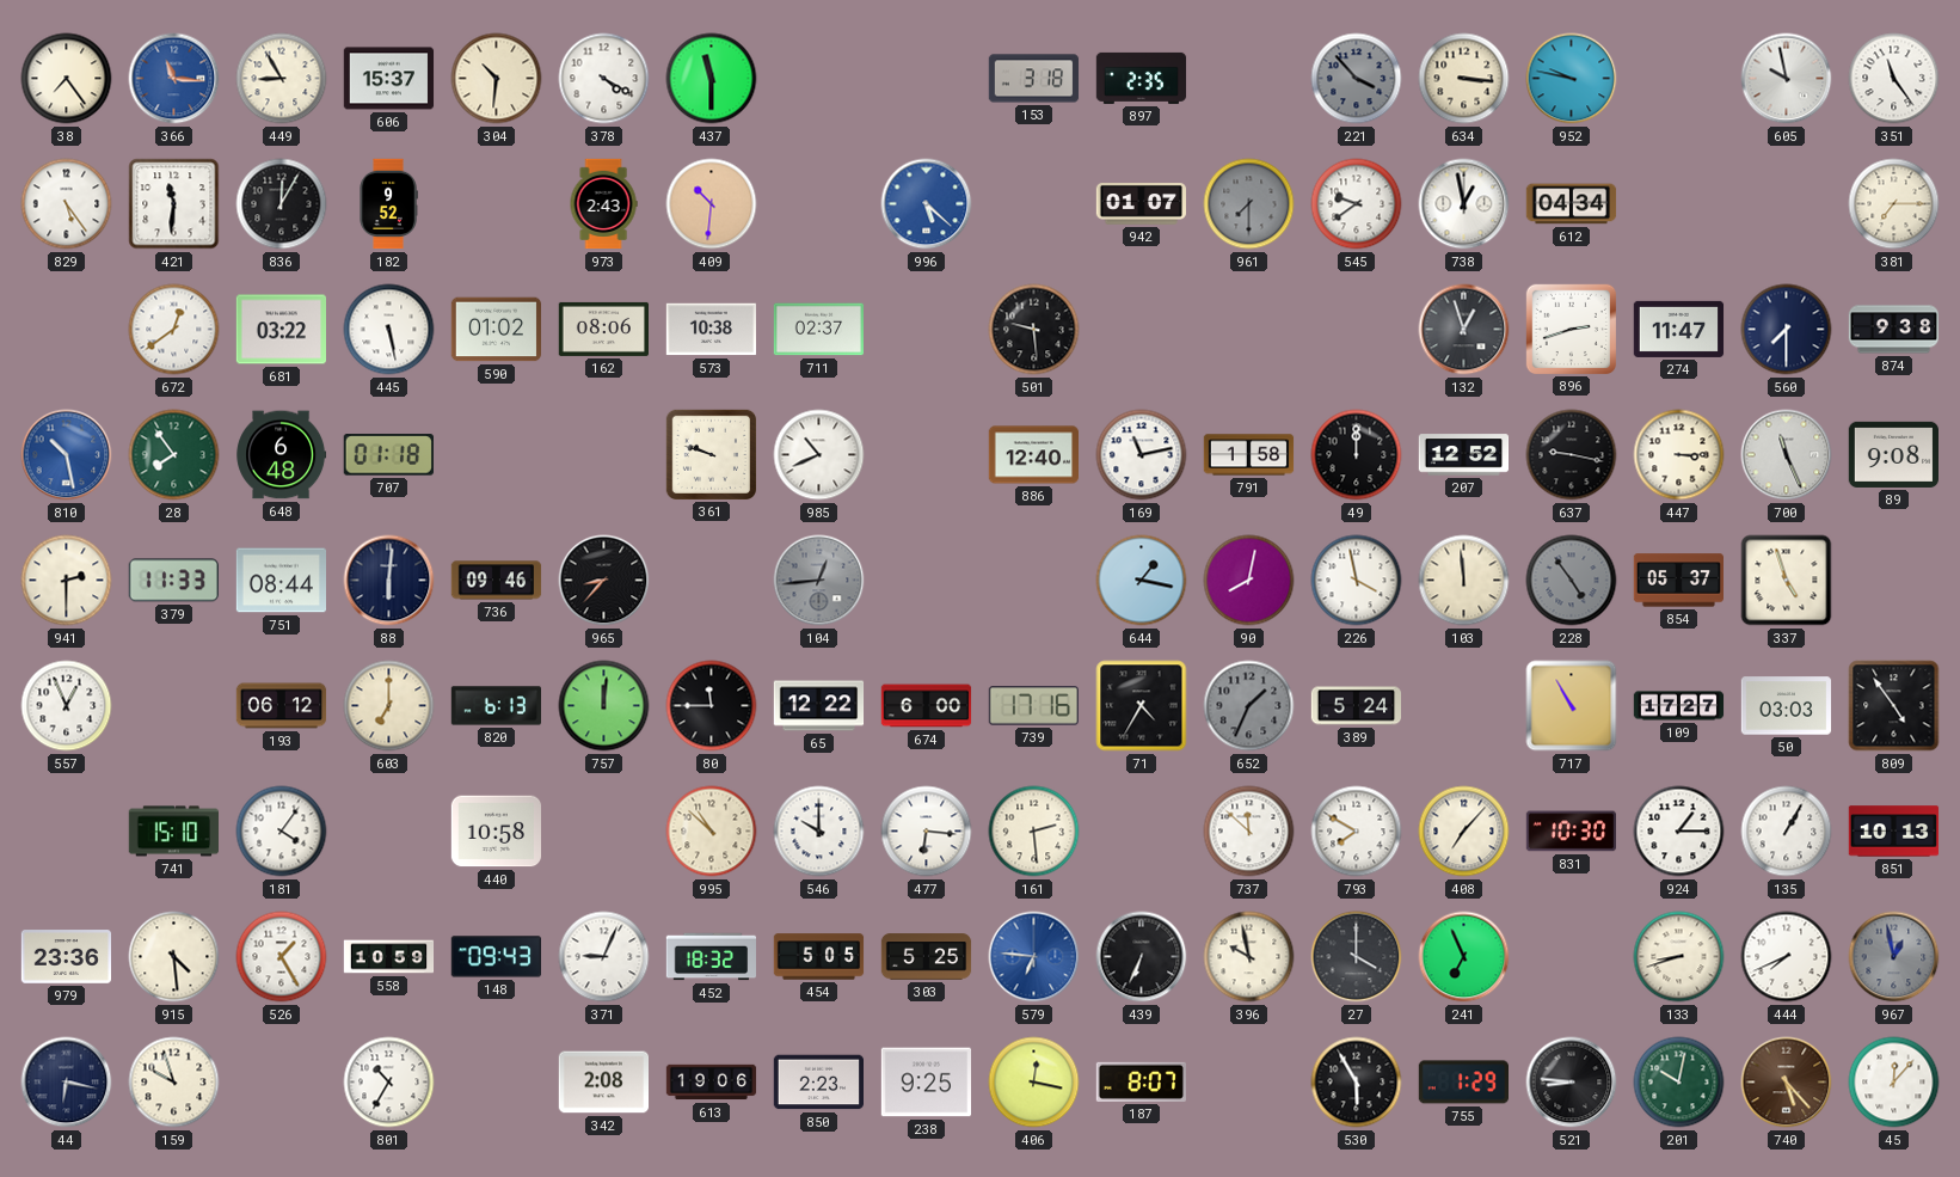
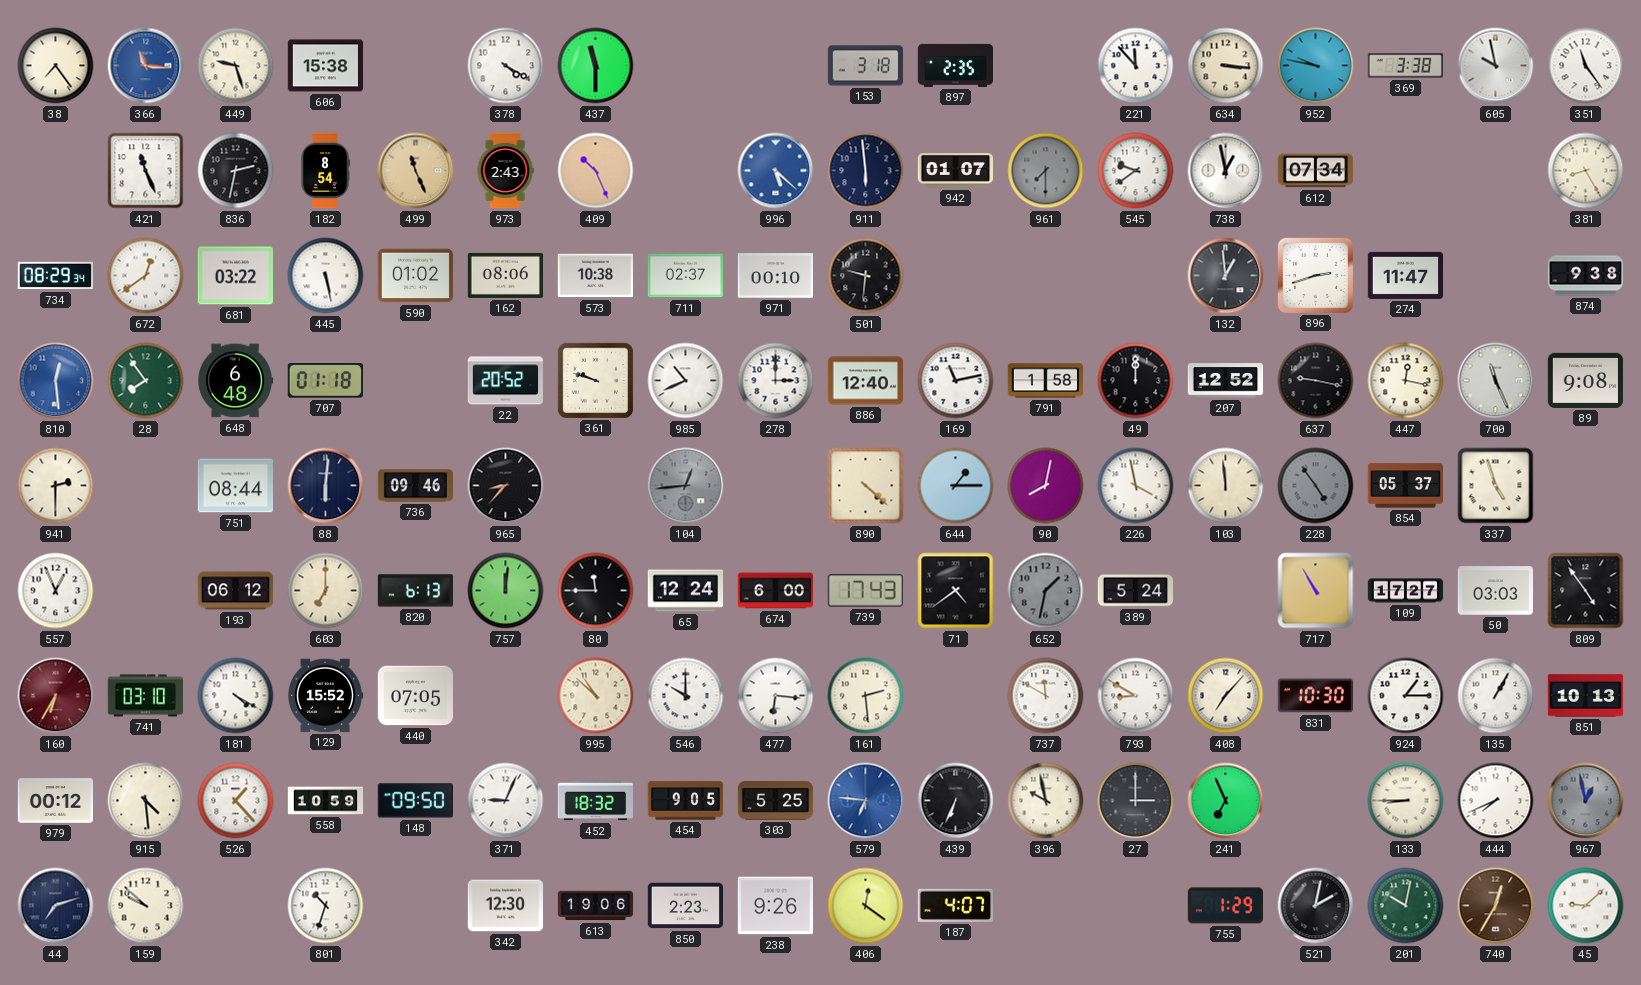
449: 8:55 -> 9:27
606: 15:37 -> 15:38
304: 10:31 -> none
221: 3:53 -> 11:53
221 dial: grey -> white
369: none -> 3:38
829: 5:24 -> none
421: 11:31 -> 11:26
836: 12:05 -> 2:32
182: 9:52 -> 8:54
499: none -> 11:26
409: 10:31 -> 10:26
911: none -> 5:59
612: 04:34 -> 07:34
381: 7:15 -> 8:25
734: none -> 08:29
971: none -> 00:10
501: 9:29 -> 9:31
132: 12:57 -> 12:59
560: 7:30 -> none
810: 10:28 -> 12:29
22: none -> 20:52
278: none -> 3:00
447: 3:15 -> 12:17
379: 11:33 -> none
890: none -> 4:22
644: 1:17 -> 1:15
65: 12:22 -> 12:24
739: 17:16 -> 17:43
71: 4:35 -> 4:39
652: 1:34 -> 1:32
160: none -> 6:35
741: 15:10 -> 03:10
181: 4:06 -> 4:20
129: none -> 15:52
440: 10:58 -> 07:05
737: 11:52 -> 11:50
793: 7:50 -> 8:50
979: 23:36 -> 00:12
526: 1:25 -> 1:23
148: 09:43 -> 09:50
454: 5:05 -> 9:05
27: 4:00 -> 3:00
133: 8:42 -> 8:45
44: 6:17 -> 7:12
159: 9:57 -> 9:52
801: 10:35 -> 10:33
342: 2:08 -> 12:30
238: 9:25 -> 9:26
406: 12:17 -> 12:21
187: 8:07 -> 4:07
530: 5:55 -> none
521: 8:46 -> 2:02
740: 5:23 -> 12:35
45: 12:07 -> 9:08
